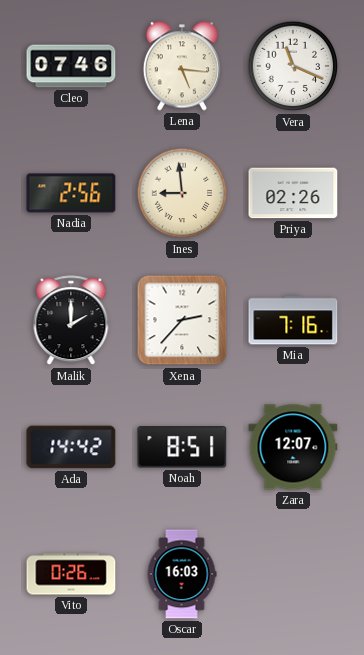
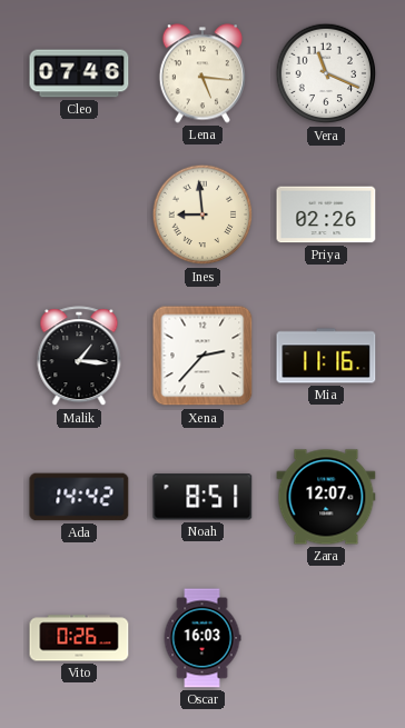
Nadia: 2:56 -> none
Malik: 2:00 -> 1:16
Mia: 7:16 -> 11:16
